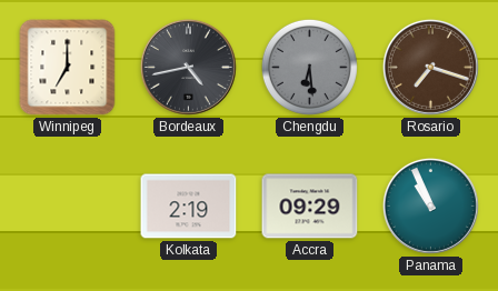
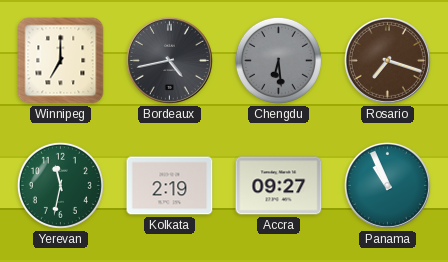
Yerevan: none -> 11:32
Accra: 09:29 -> 09:27
